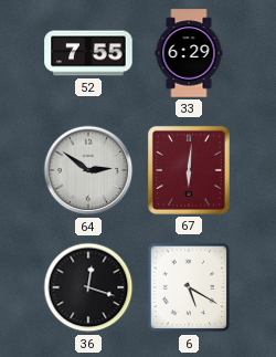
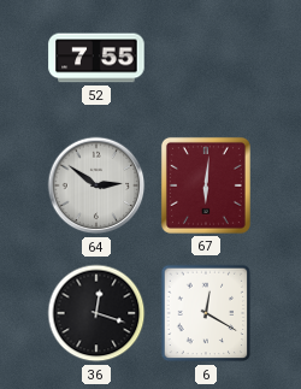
33: 6:29 -> none
6: 5:20 -> 12:20
